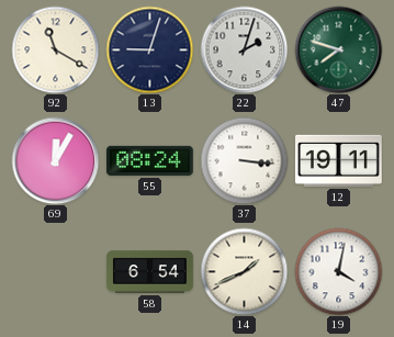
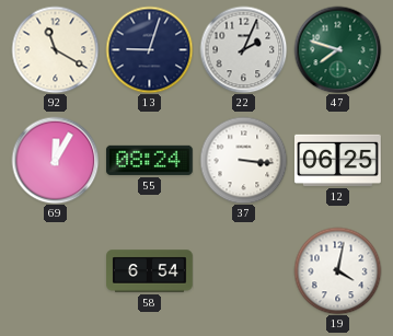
22: 2:03 -> 2:04
12: 19:11 -> 06:25
14: 1:41 -> none
